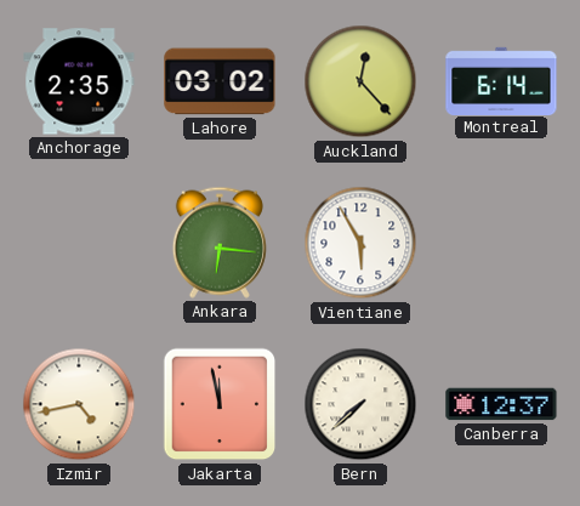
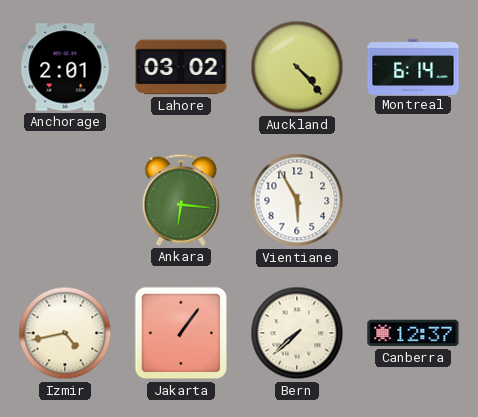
Anchorage: 2:35 -> 2:01
Auckland: 12:23 -> 4:23
Jakarta: 11:58 -> 1:06
